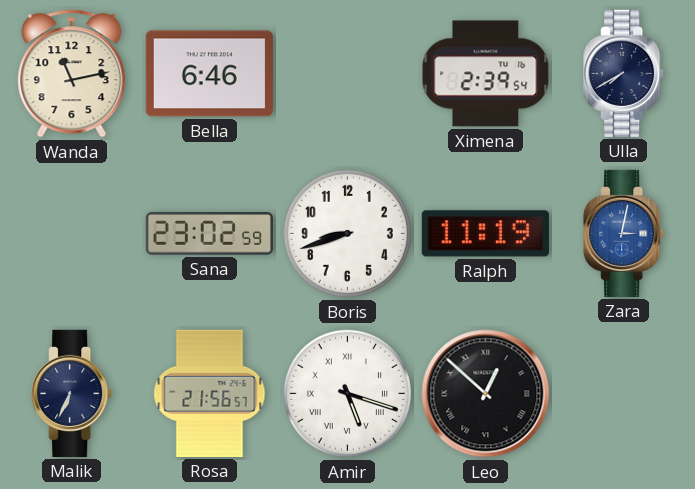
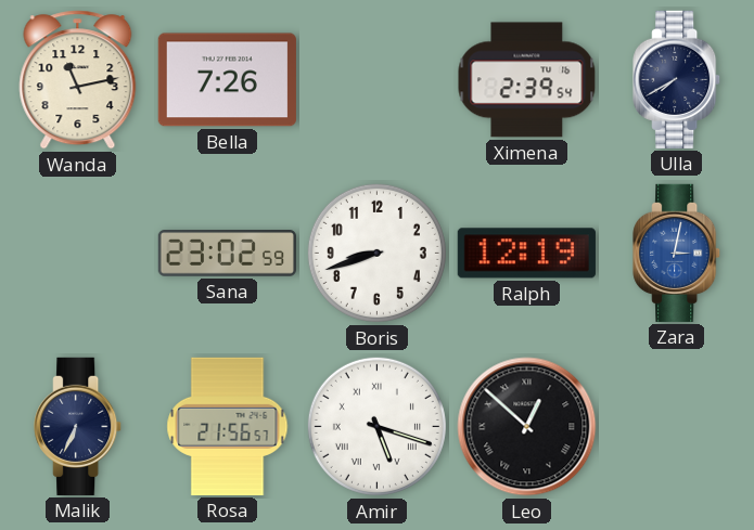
Bella: 6:46 -> 7:26
Ralph: 11:19 -> 12:19
